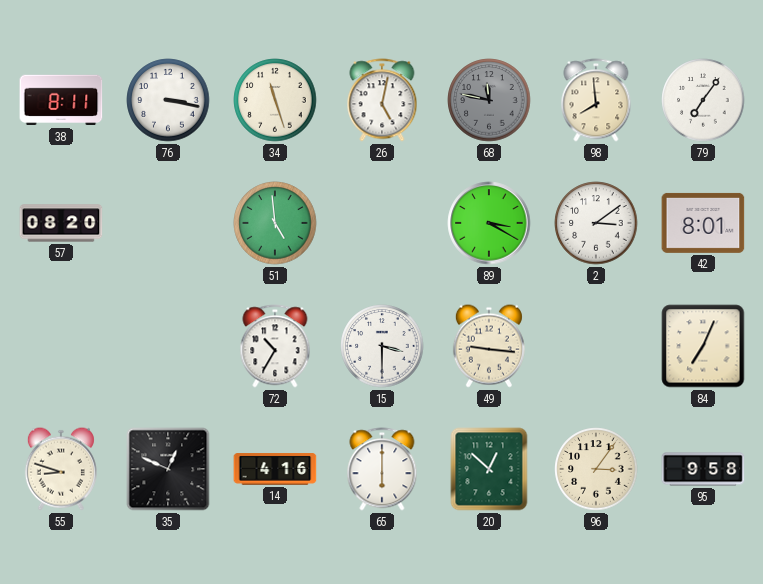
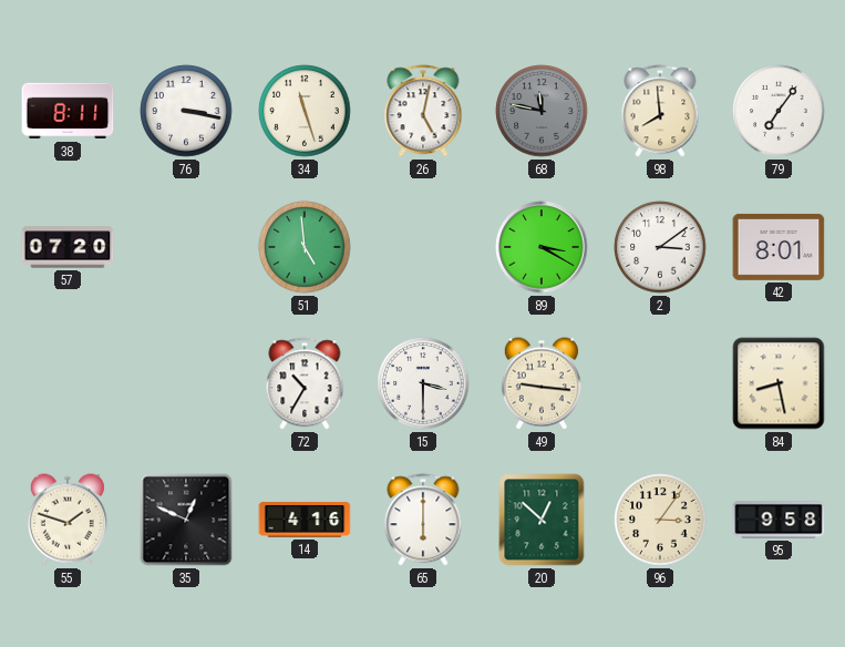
57: 08:20 -> 07:20
84: 7:04 -> 8:28
55: 8:48 -> 1:48
